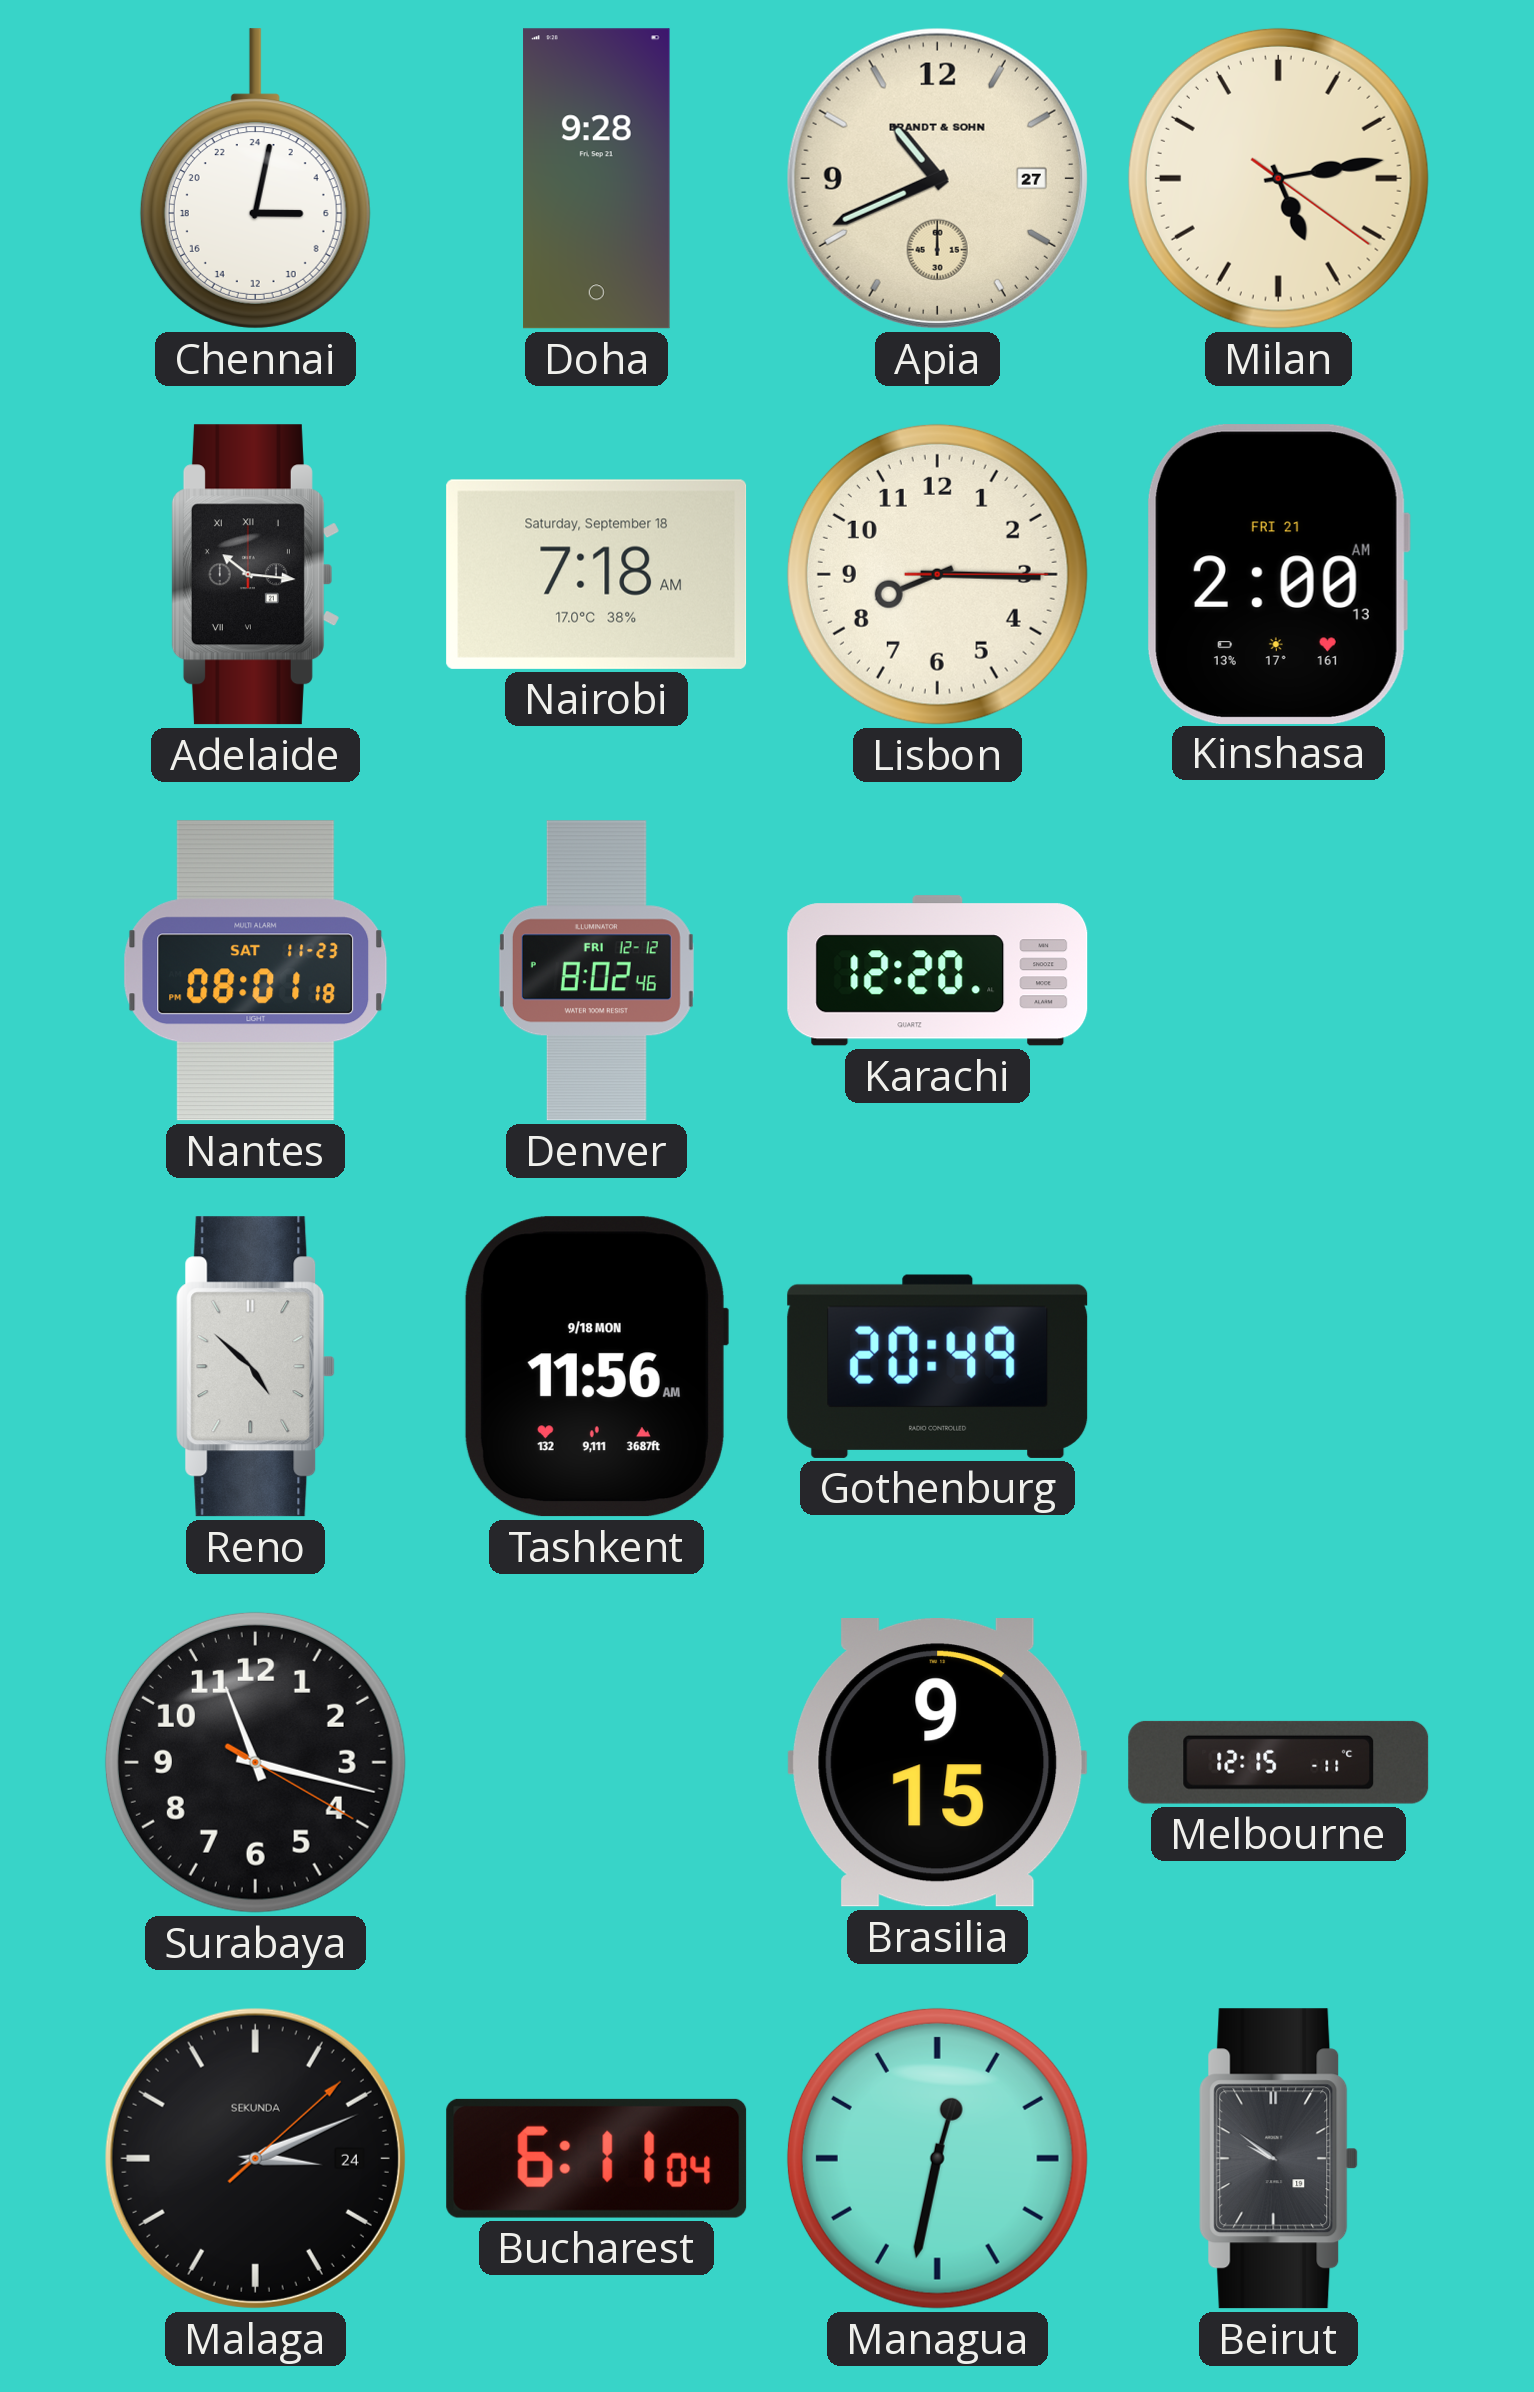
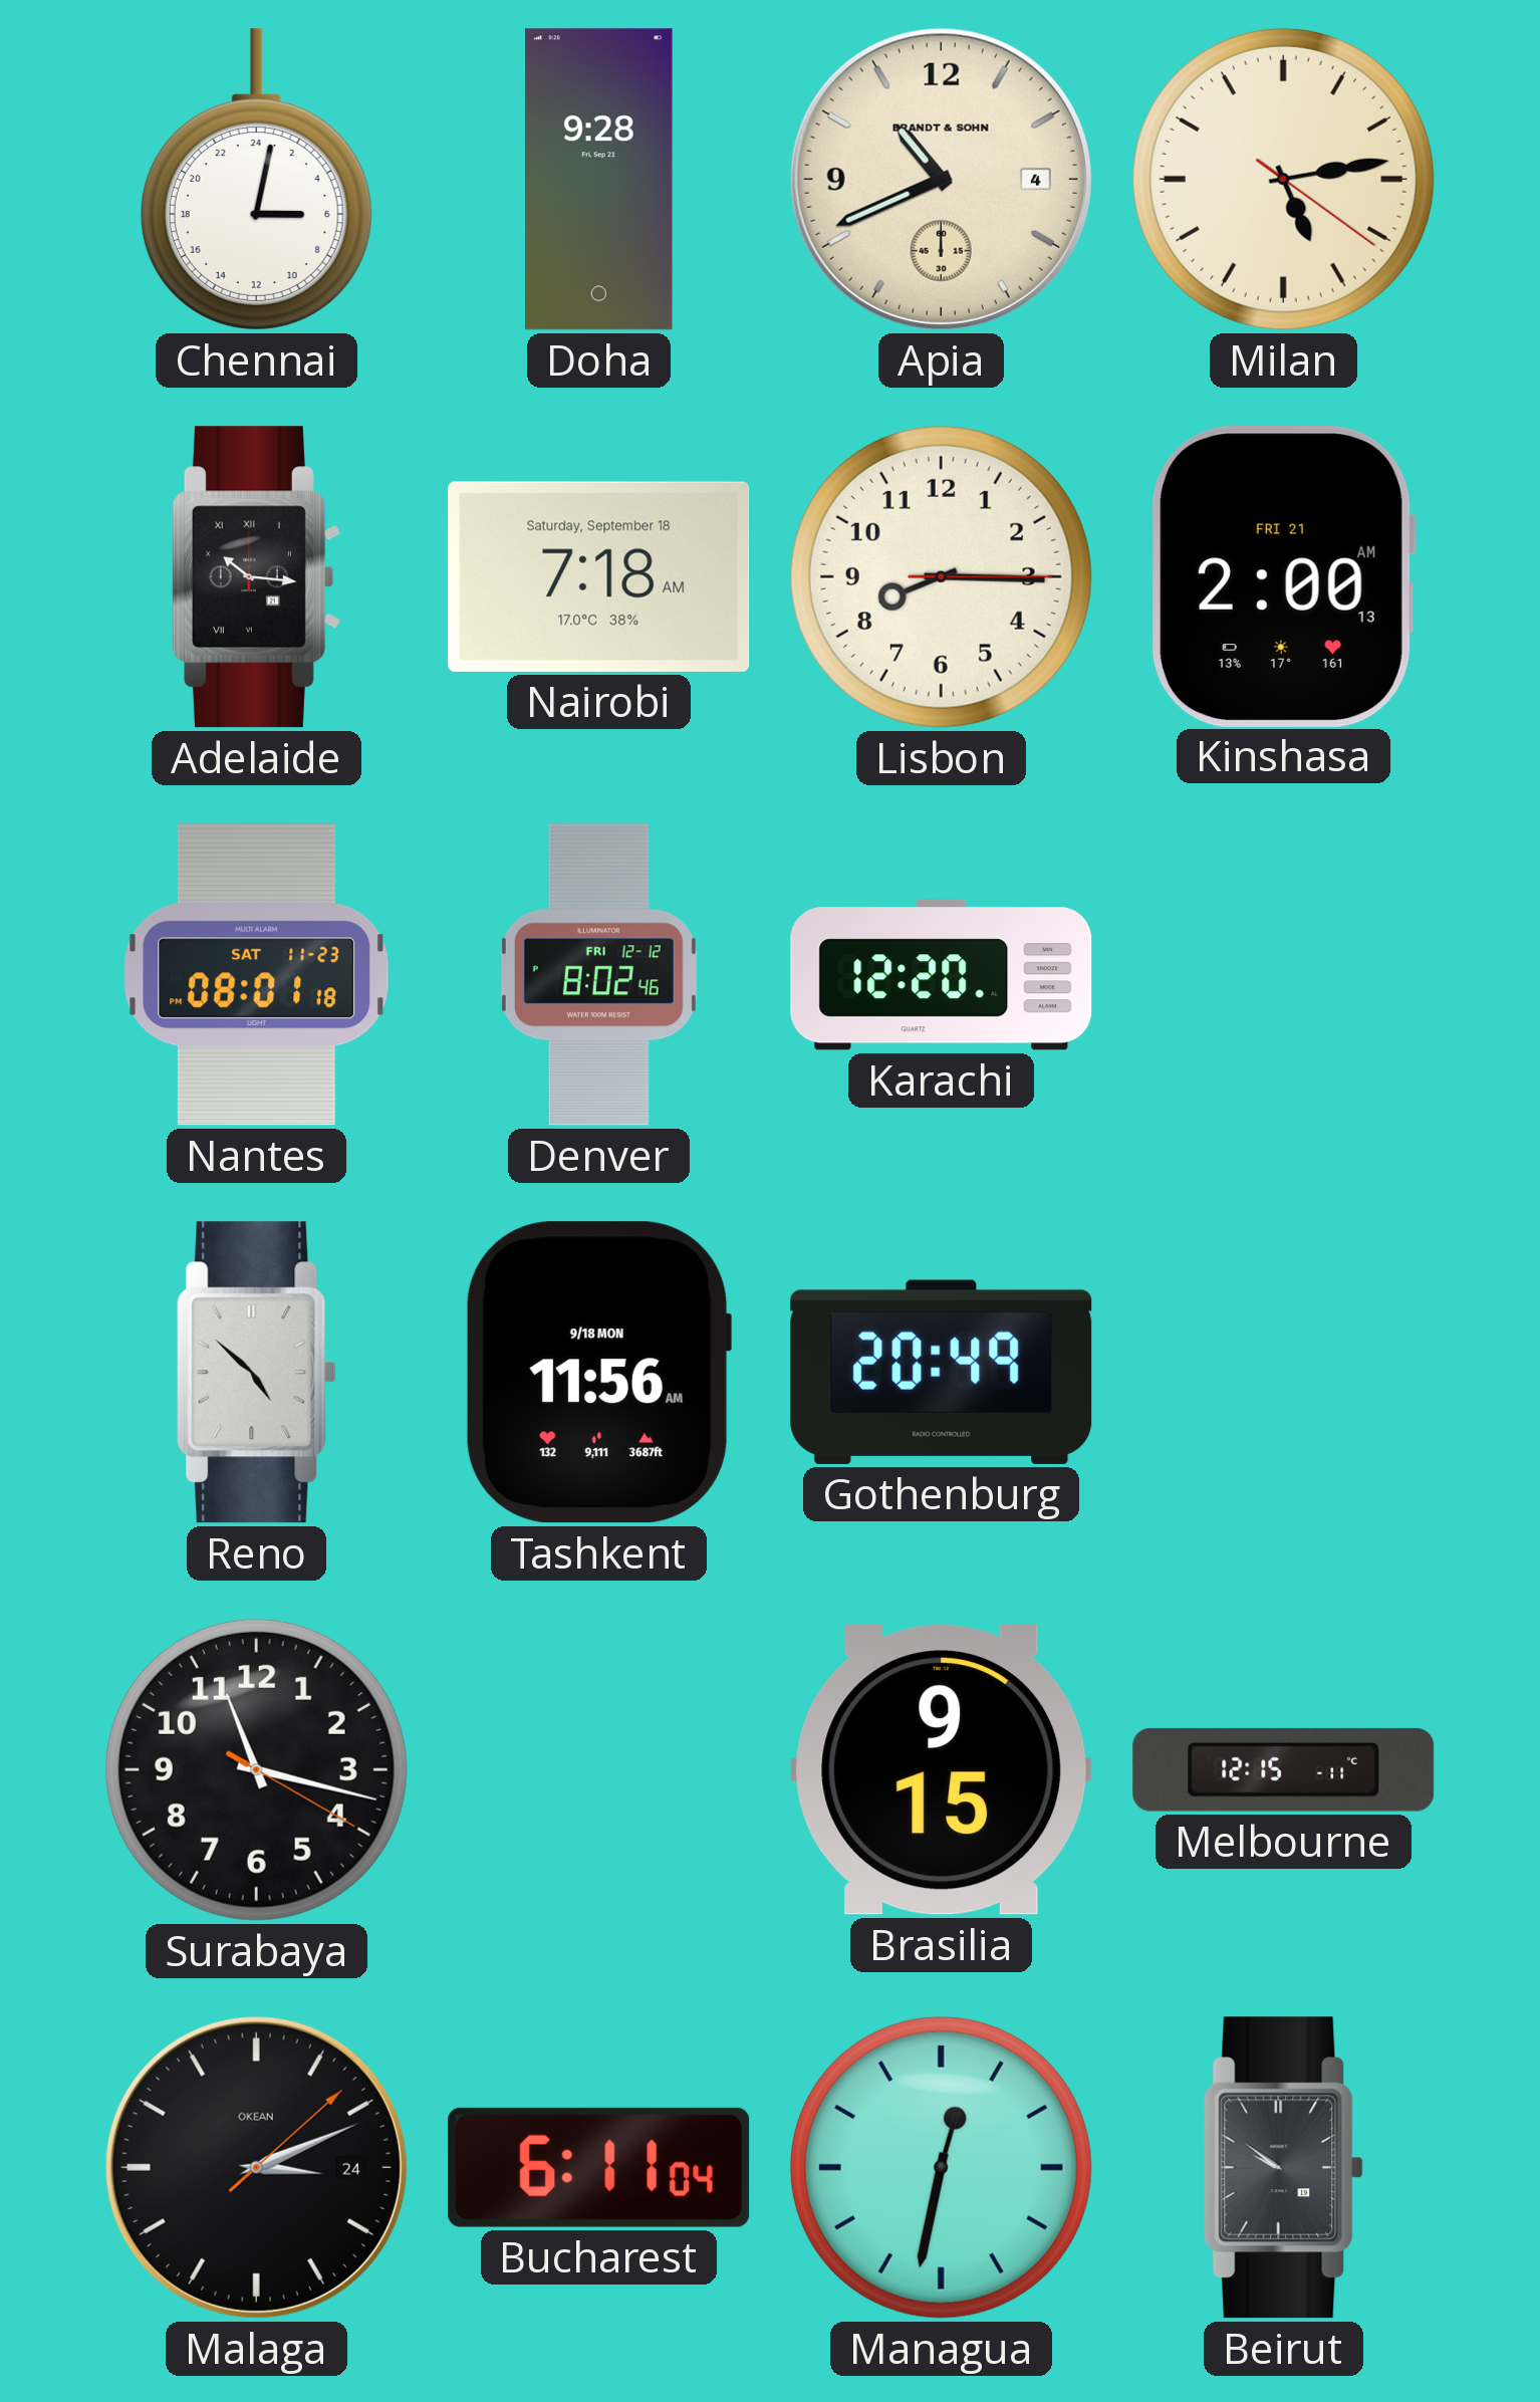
Apia date: 27 -> 4
Malaga brand: SEKUNDA -> OKEAN
